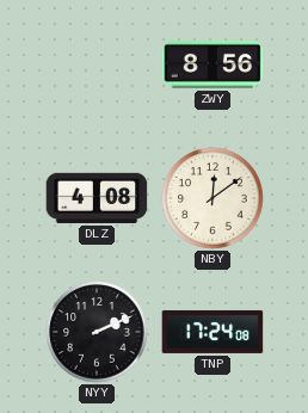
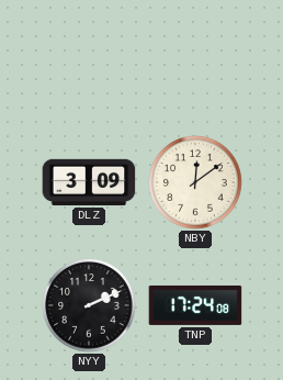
ZWY: 8:56 -> none
DLZ: 4:08 -> 3:09
